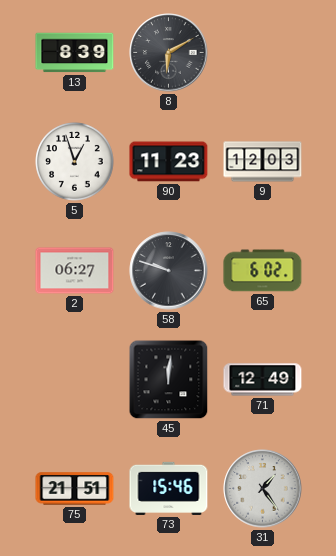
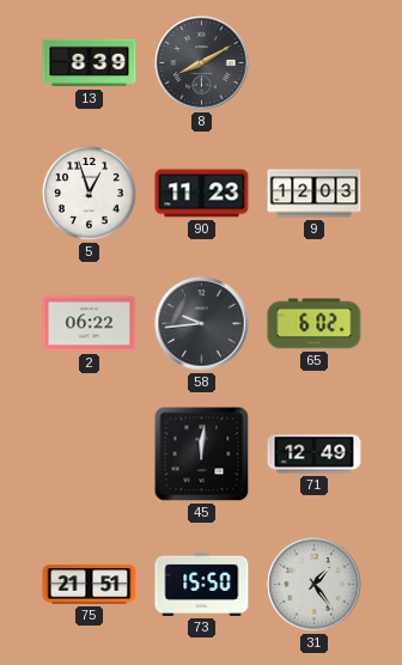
8: 6:10 -> 8:10
2: 06:27 -> 06:22
58: 9:48 -> 9:44
73: 15:46 -> 15:50
